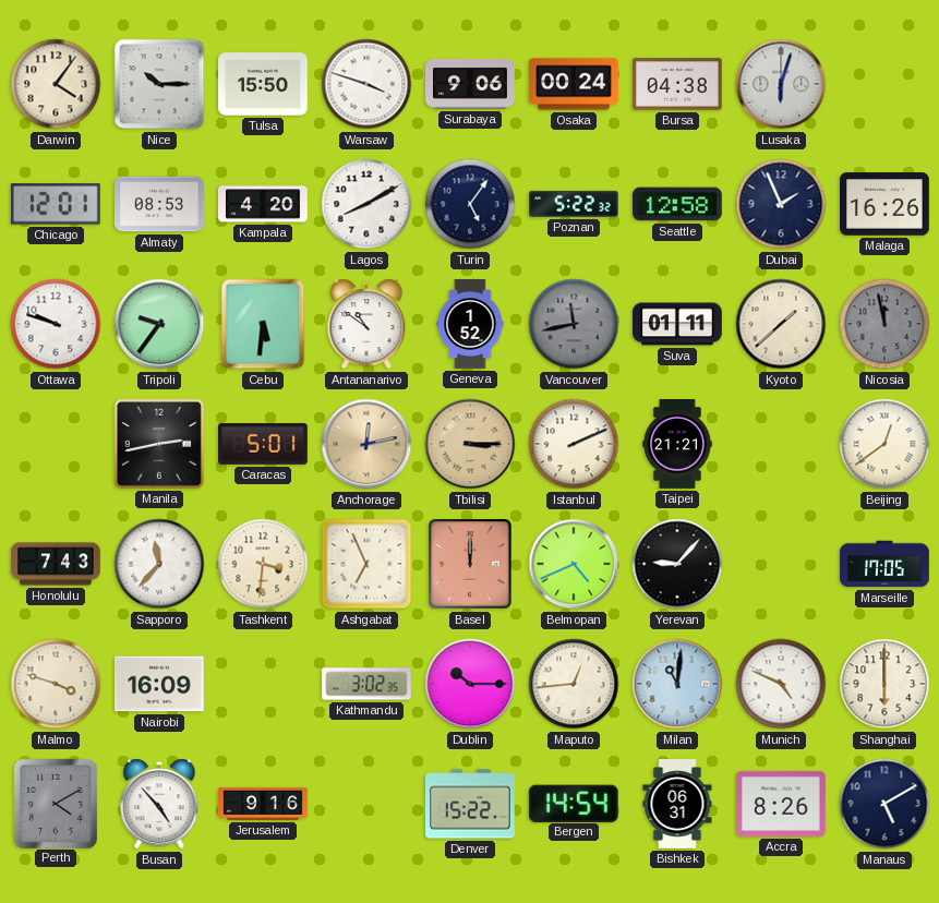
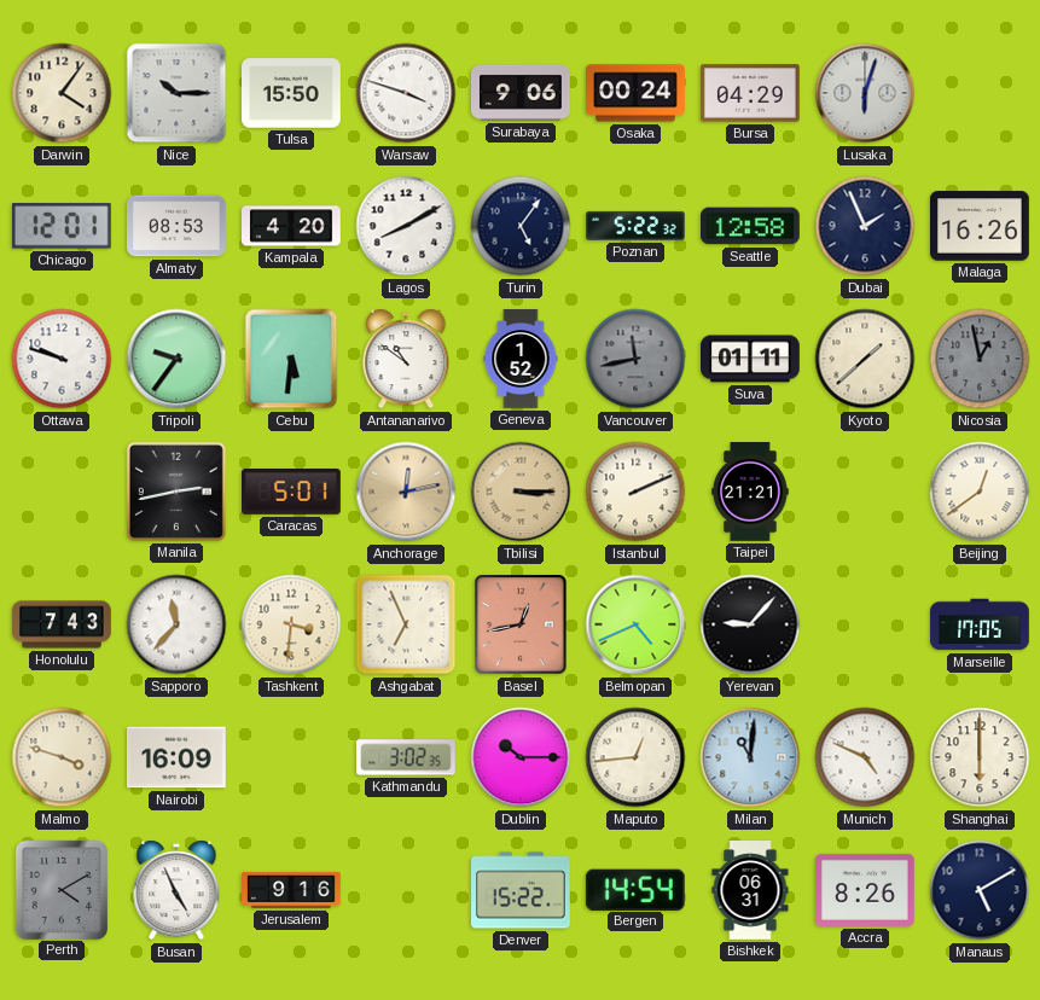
Bursa: 04:38 -> 04:29
Nicosia: 11:58 -> 12:58
Basel: 12:00 -> 12:43
Busan: 4:53 -> 4:56
